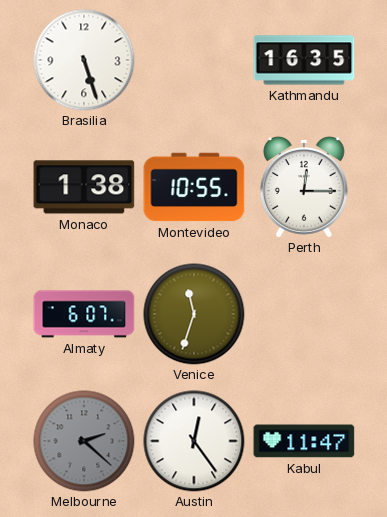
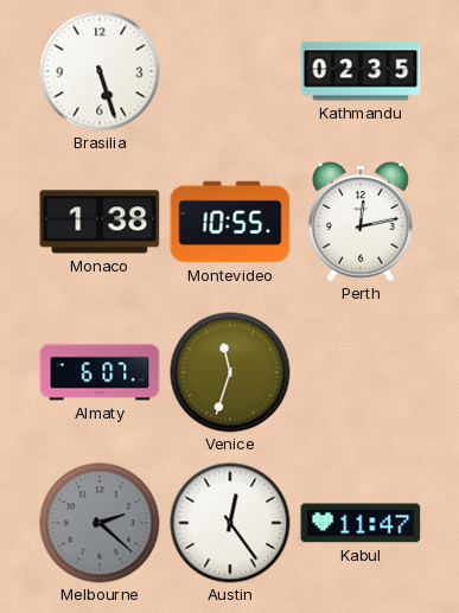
Kathmandu: 16:35 -> 02:35
Perth: 12:15 -> 12:13
